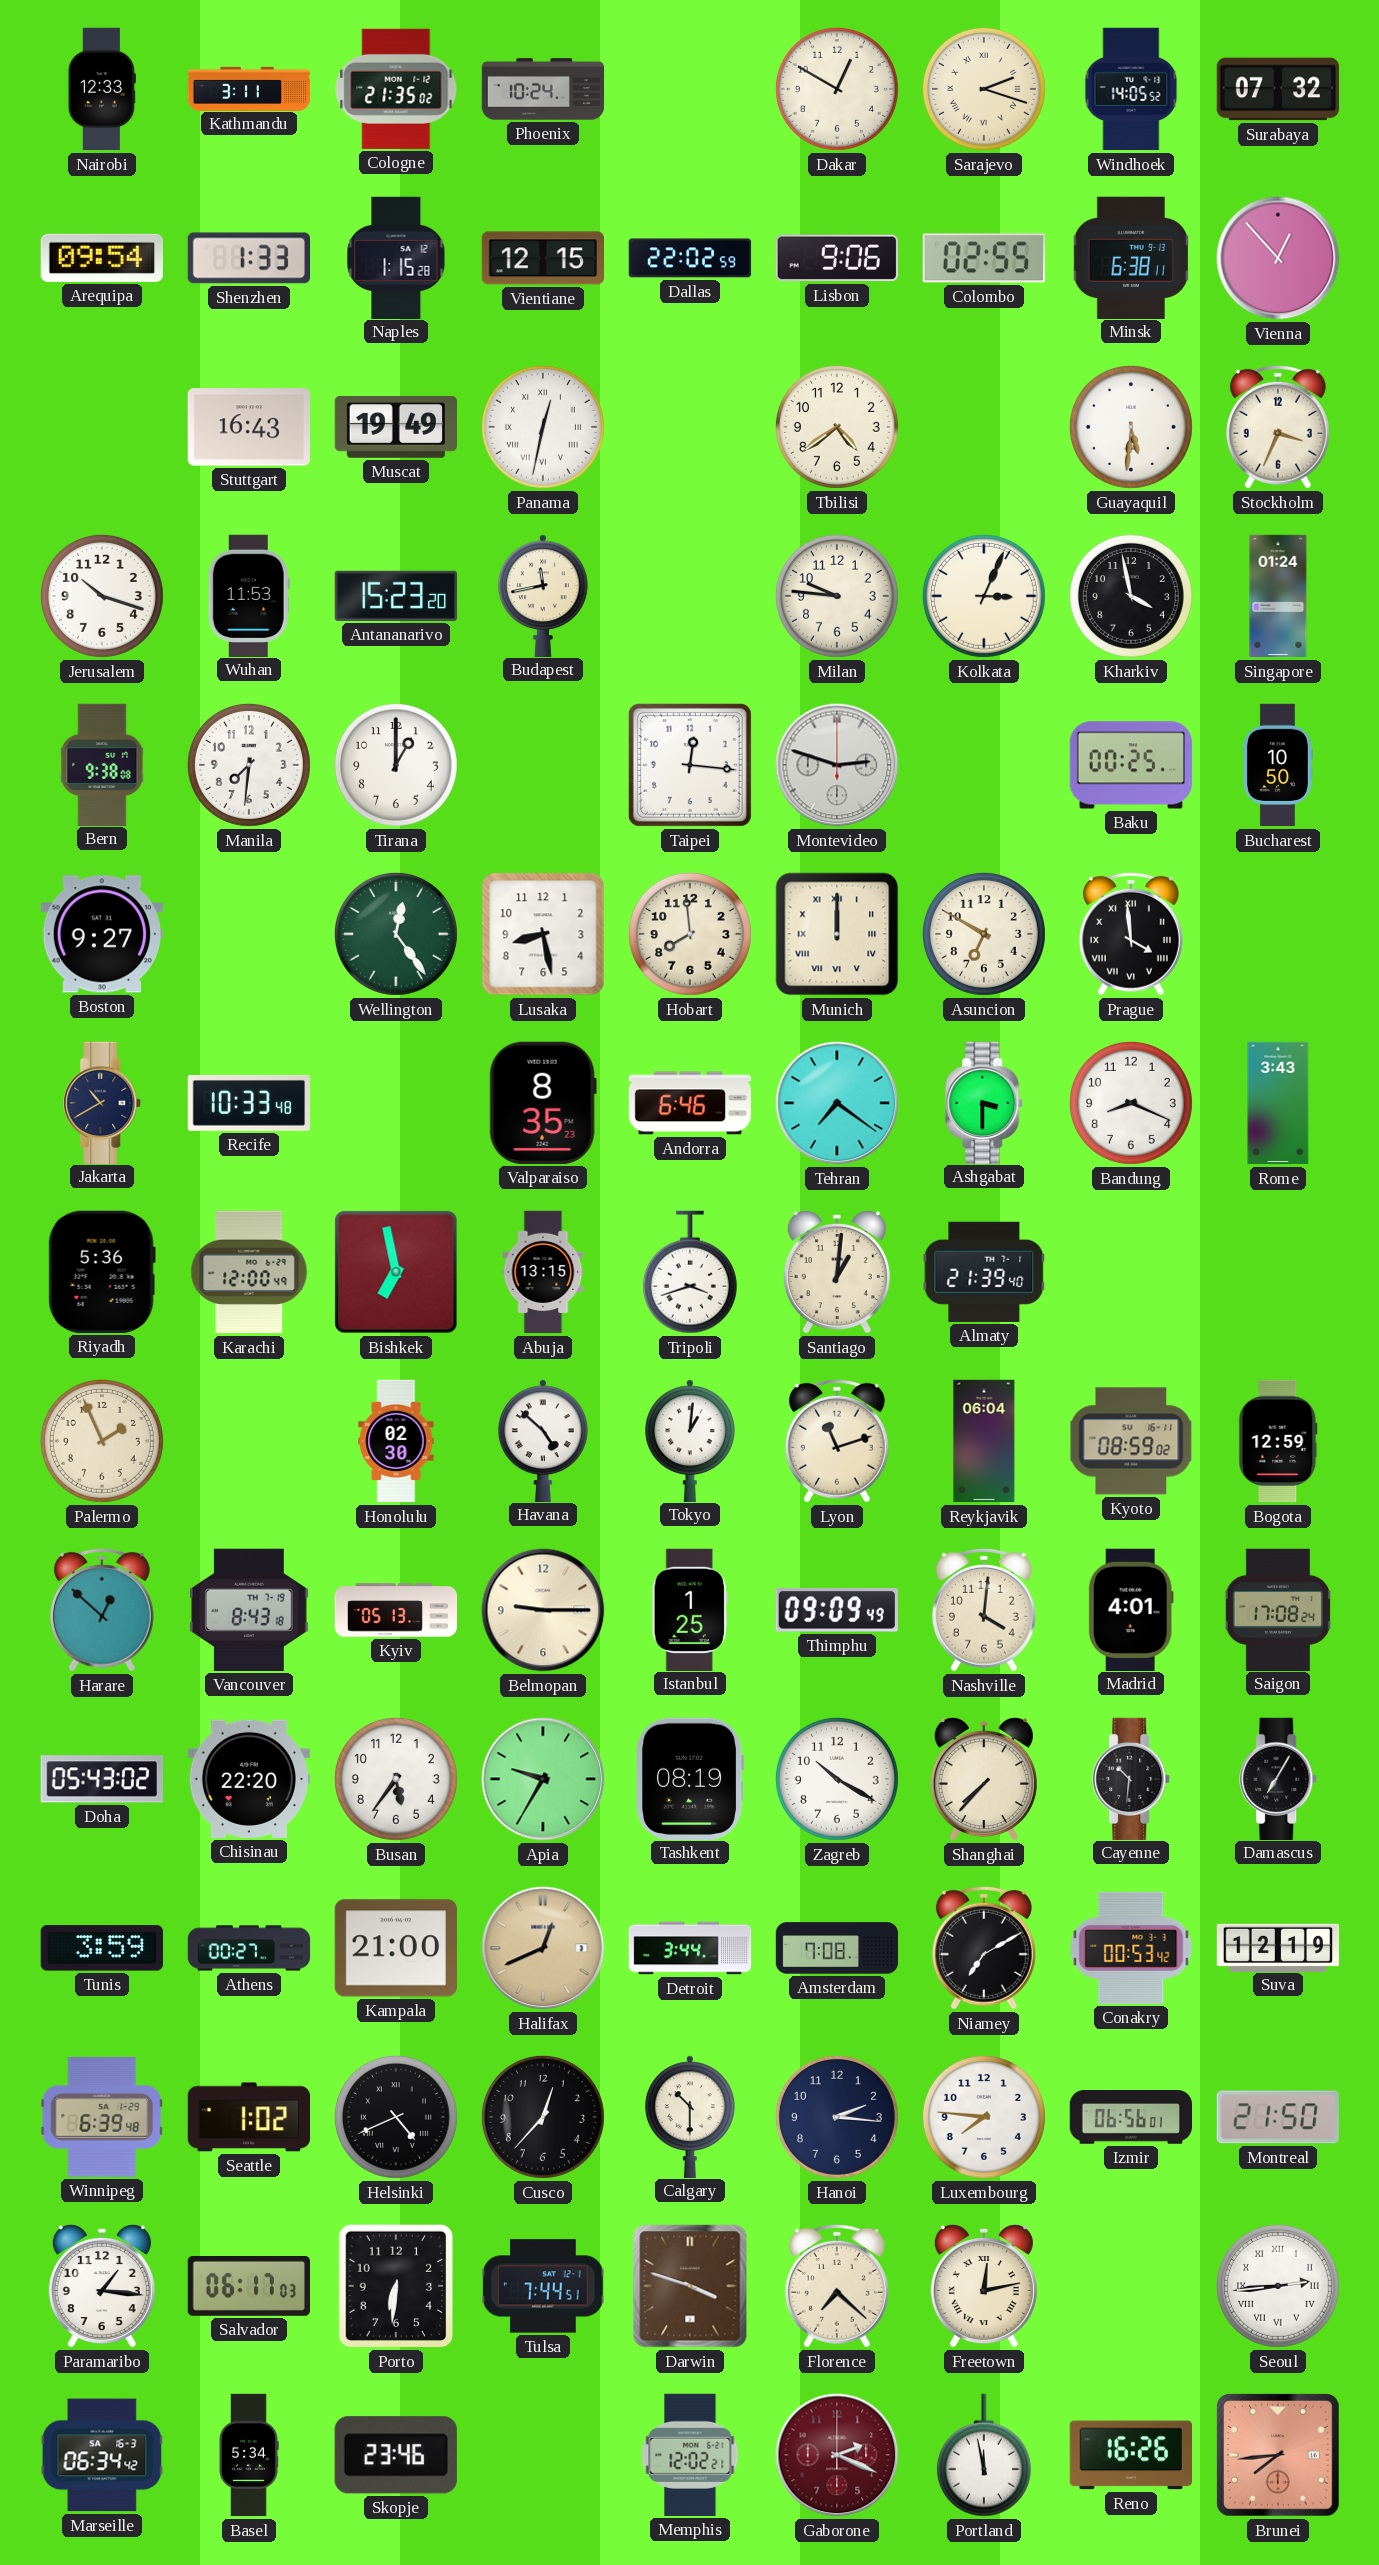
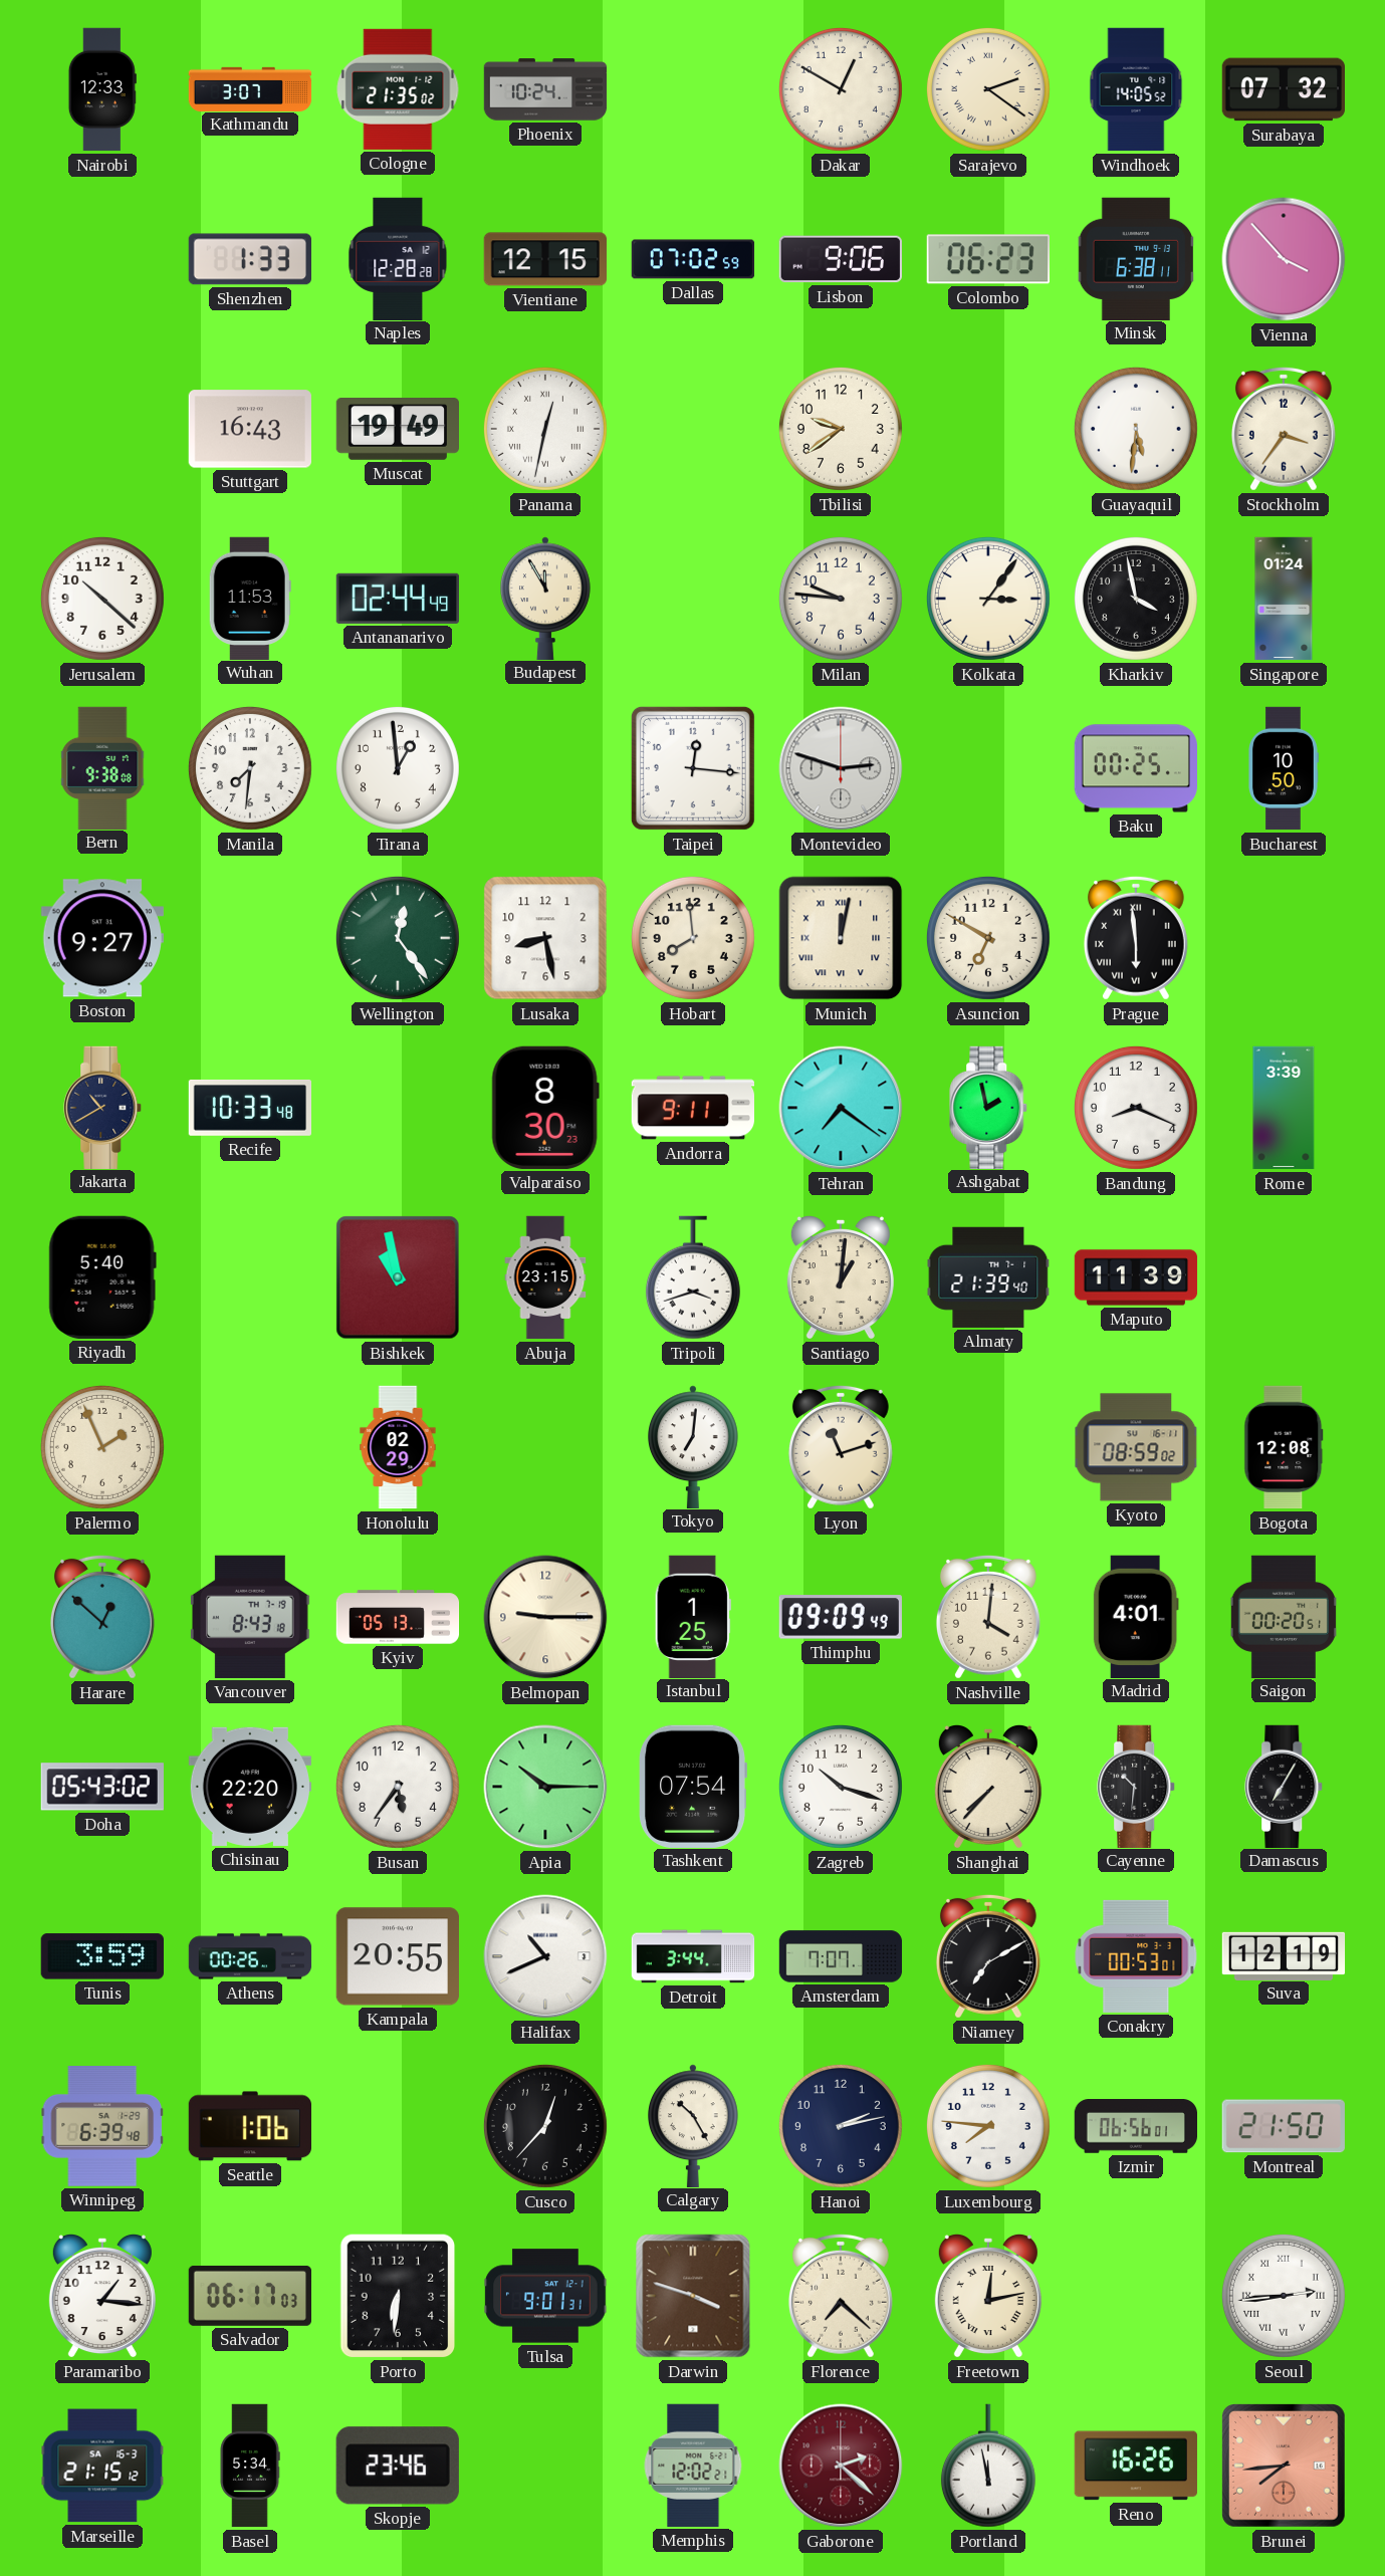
Kathmandu: 3:11 -> 3:07
Sarajevo: 2:18 -> 2:21
Arequipa: 09:54 -> none
Naples: 1:15 -> 12:28
Dallas: 22:02 -> 07:02
Colombo: 02:55 -> 06:23
Vienna: 12:53 -> 3:53
Tbilisi: 4:39 -> 9:39
Stockholm: 3:34 -> 3:36
Jerusalem: 10:18 -> 10:22
Antananarivo: 15:23 -> 02:44
Budapest: 11:43 -> 11:55
Kolkata: 3:04 -> 3:06
Tirana: 1:00 -> 12:59
Munich: 12:00 -> 12:02
Prague: 3:59 -> 5:59
Valparaiso: 8:35 -> 8:30
Andorra: 6:46 -> 9:11
Ashgabat: 3:30 -> 1:58
Rome: 3:43 -> 3:39
Riyadh: 5:36 -> 5:40
Karachi: 12:00 -> none
Bishkek: 6:58 -> 10:58
Abuja: 13:15 -> 23:15
Maputo: none -> 11:39
Honolulu: 02:30 -> 02:29
Havana: 4:52 -> none
Tokyo: 1:01 -> 7:01
Reykjavik: 06:04 -> none
Bogota: 12:59 -> 12:08
Saigon: 17:08 -> 00:20
Apia: 9:35 -> 10:15
Tashkent: 08:19 -> 07:54
Zagreb: 10:20 -> 10:18
Athens: 00:27 -> 00:26
Kampala: 21:00 -> 20:55
Halifax: 12:41 -> 10:41
Halifax dial: champagne -> white
Amsterdam: 7:08 -> 7:07
Conakry: 00:53:42 -> 00:53:01
Seattle: 1:02 -> 1:06
Helsinki: 4:41 -> none
Calgary: 10:30 -> 10:25
Hanoi: 2:16 -> 2:13
Tulsa: 7:44 -> 9:01
Marseille: 06:34 -> 21:15
Gaborone: 2:19 -> 2:22
